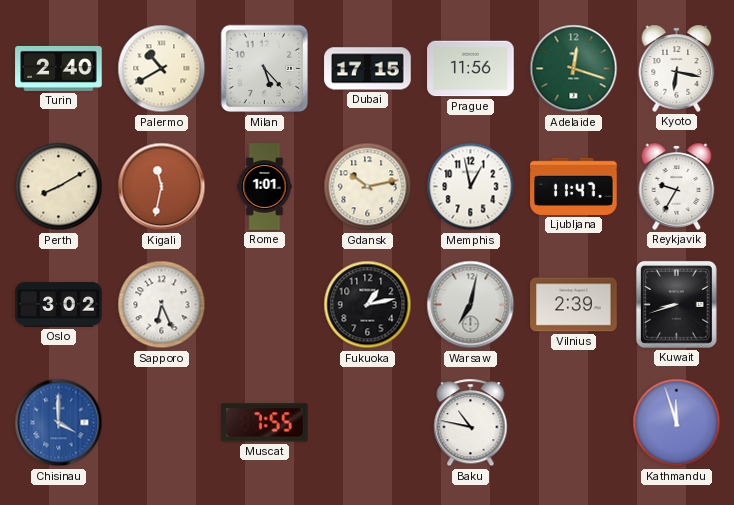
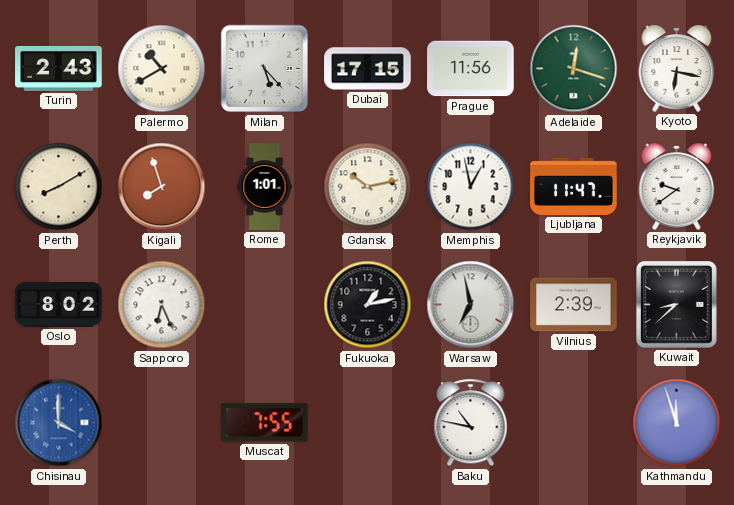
Turin: 2:40 -> 2:43
Kigali: 11:32 -> 7:57
Reykjavik: 9:35 -> 9:39
Oslo: 3:02 -> 8:02
Warsaw: 7:02 -> 6:58
Kuwait: 8:42 -> 8:38
